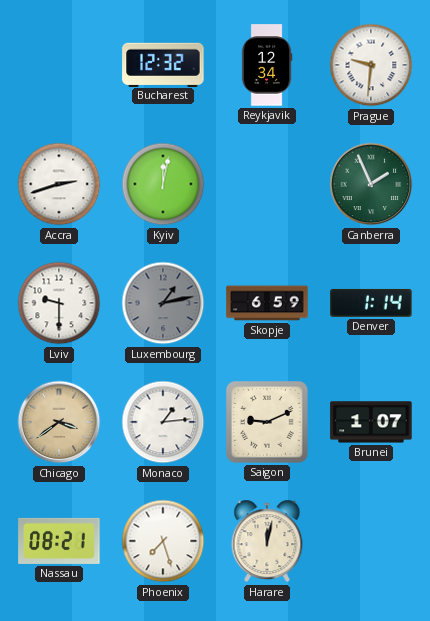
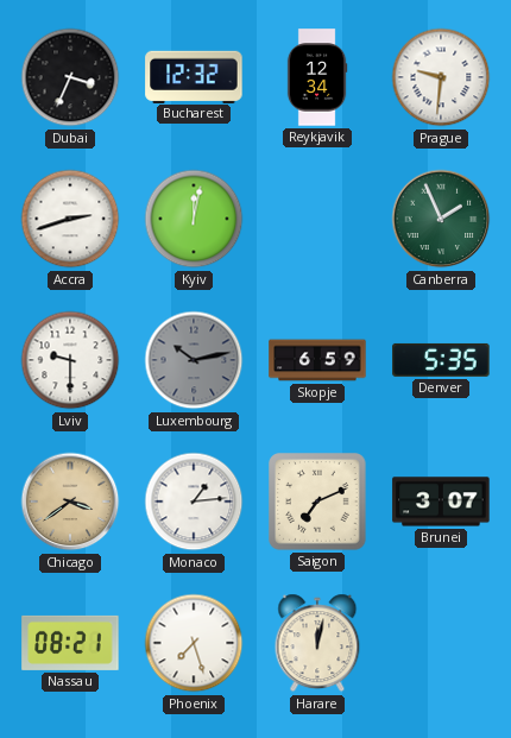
Dubai: none -> 3:34
Luxembourg: 1:13 -> 10:13
Denver: 1:14 -> 5:35
Saigon: 9:11 -> 7:11
Brunei: 1:07 -> 3:07
